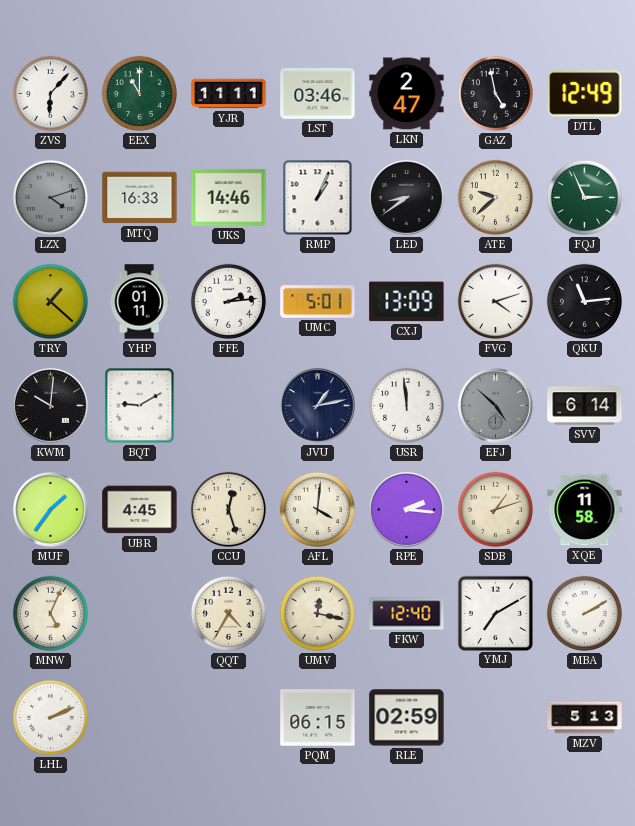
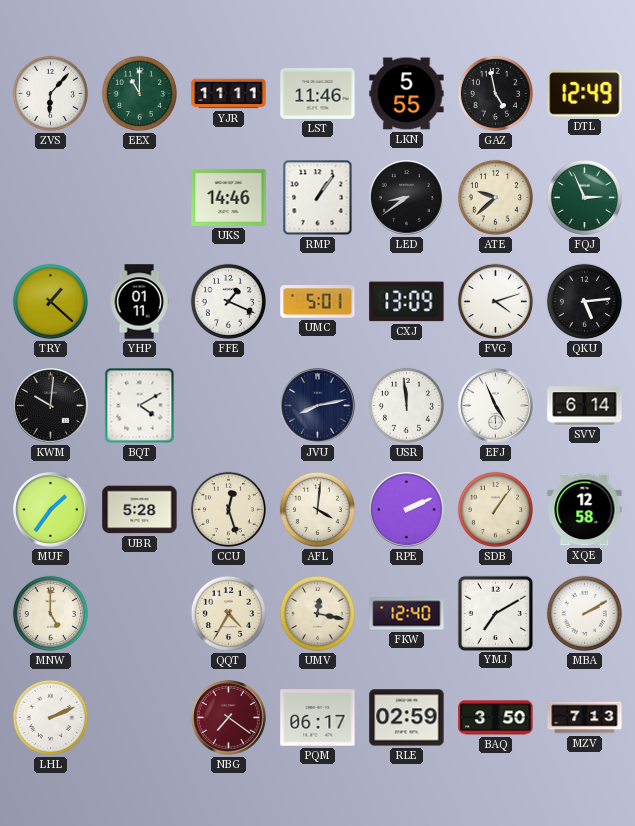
LST: 03:46 -> 11:46
LKN: 2:47 -> 5:55
LZX: 4:12 -> none
MTQ: 16:33 -> none
RMP: 1:04 -> 1:06
FFE: 2:14 -> 1:19
QKU: 11:14 -> 5:14
BQT: 9:10 -> 4:10
JVU: 1:13 -> 8:13
EFJ: 4:52 -> 4:56
EFJ dial: grey -> white
UBR: 4:45 -> 5:28
RPE: 2:16 -> 2:11
SDB: 1:12 -> 1:06
XQE: 11:58 -> 12:58
MNW: 5:04 -> 5:00
NBG: none -> 7:21
PQM: 06:15 -> 06:17
BAQ: none -> 3:50
MZV: 5:13 -> 7:13
